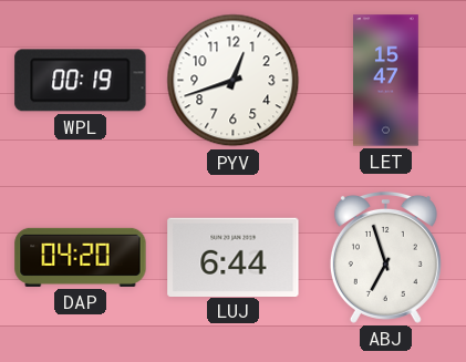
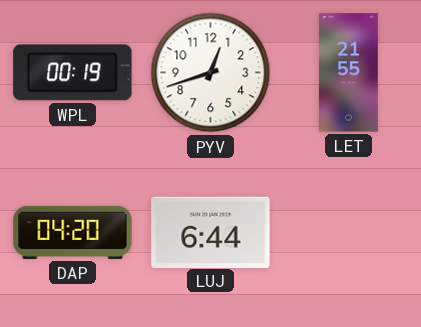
LET: 15:47 -> 21:55
ABJ: 6:57 -> none
